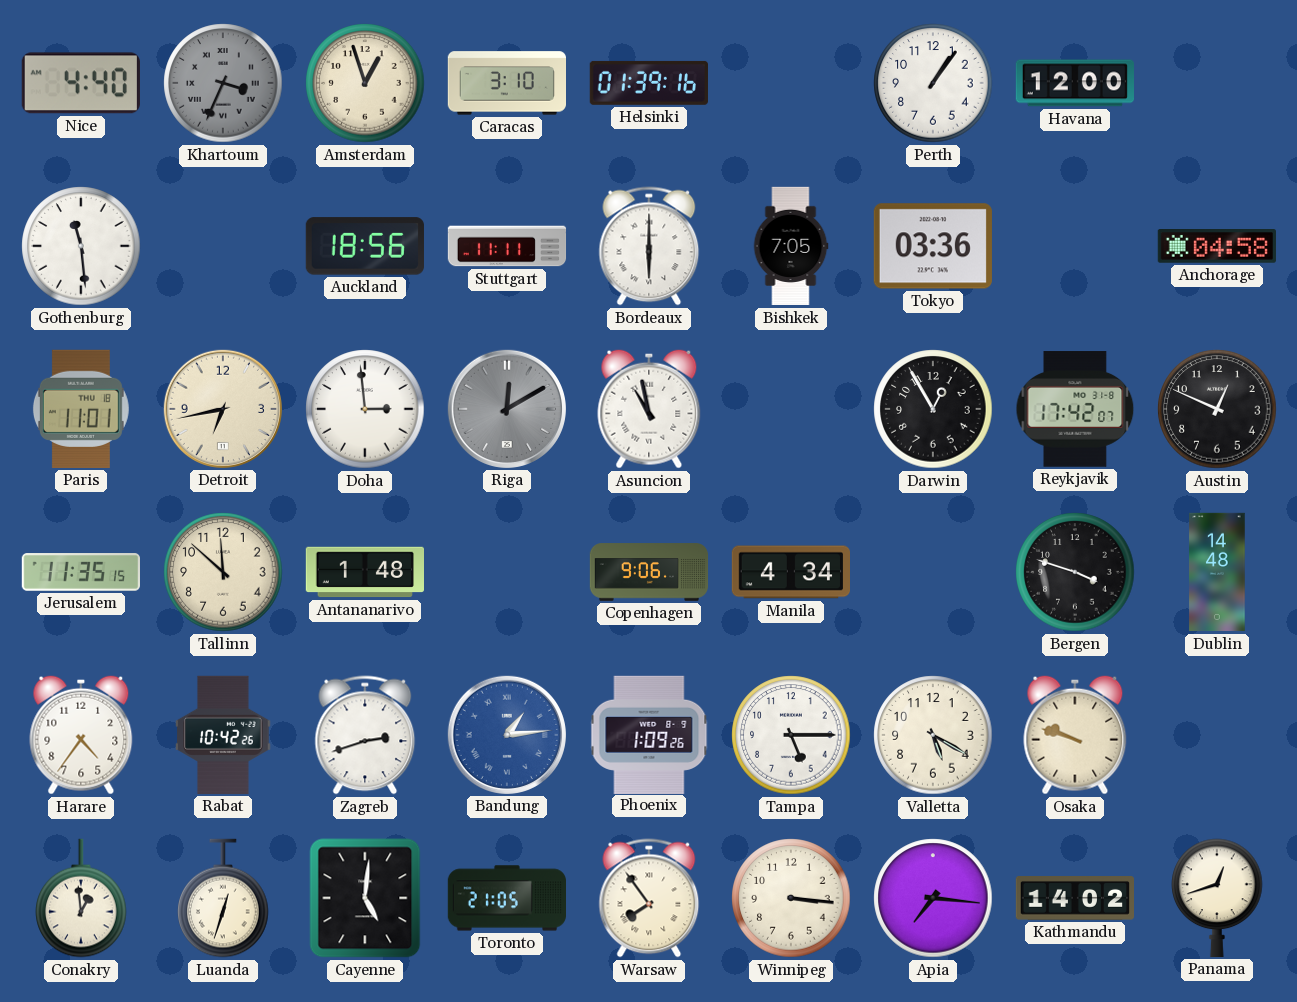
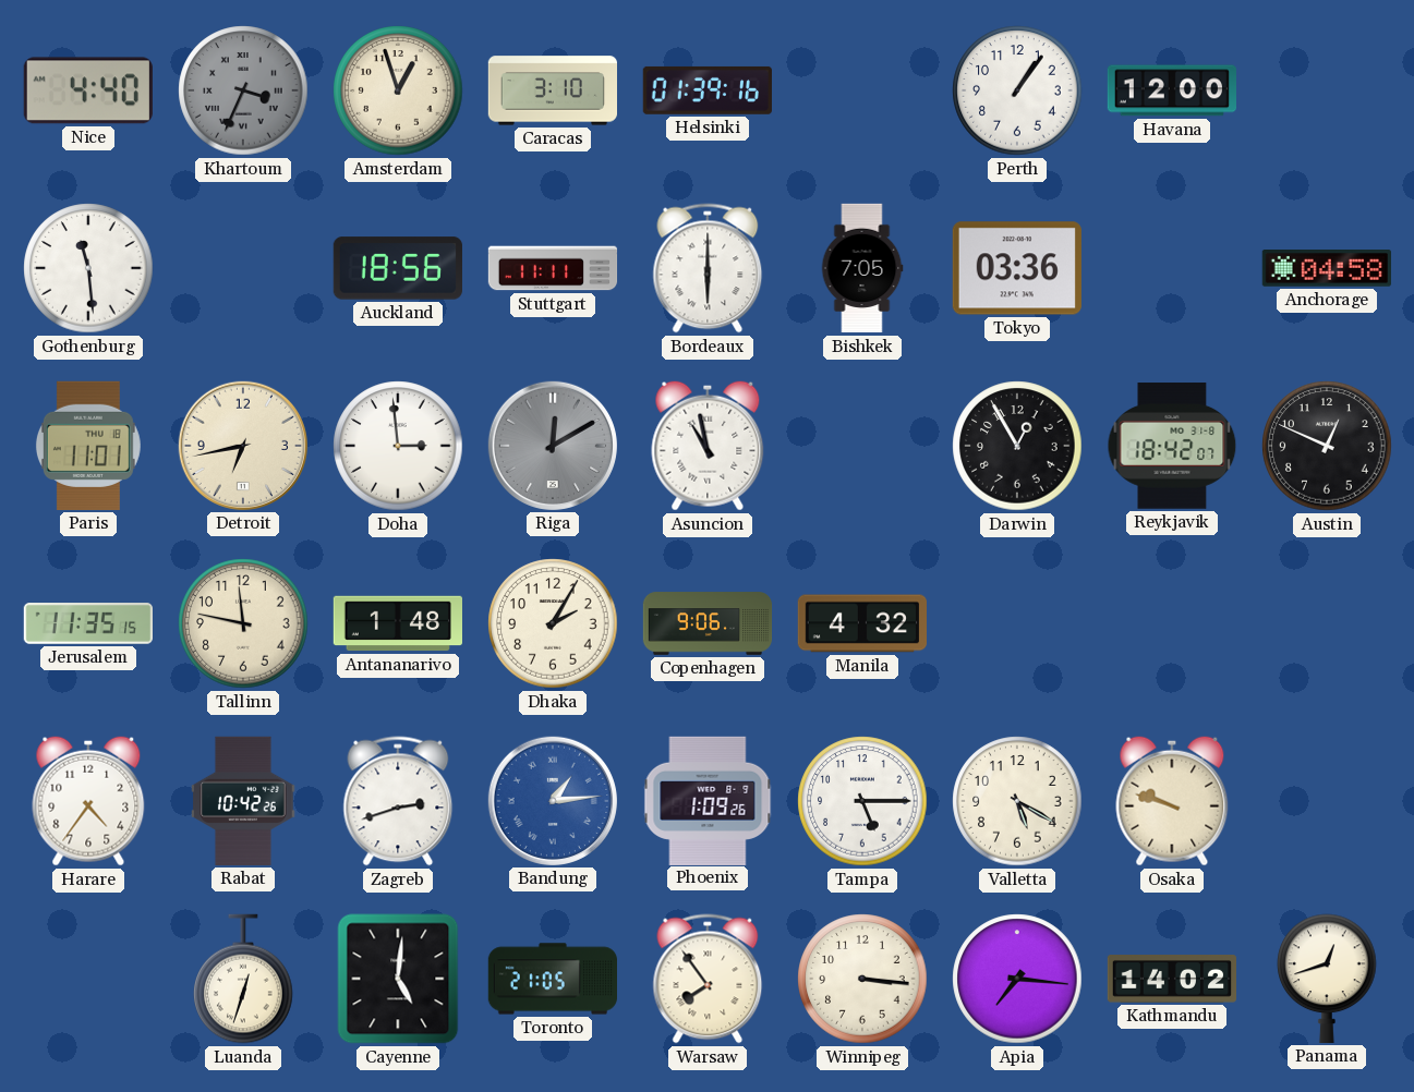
Reykjavik: 17:42 -> 18:42
Tallinn: 11:52 -> 11:47
Dhaka: none -> 2:05
Manila: 4:34 -> 4:32
Bergen: 3:48 -> none
Dublin: 14:48 -> none
Conakry: 12:59 -> none
